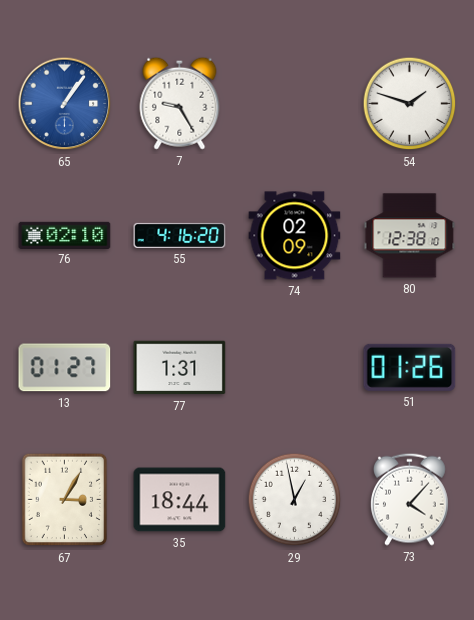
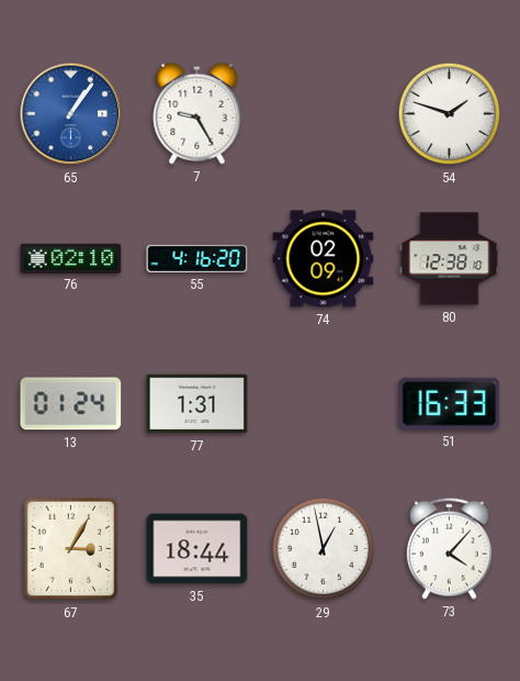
13: 01:27 -> 01:24
51: 01:26 -> 16:33
